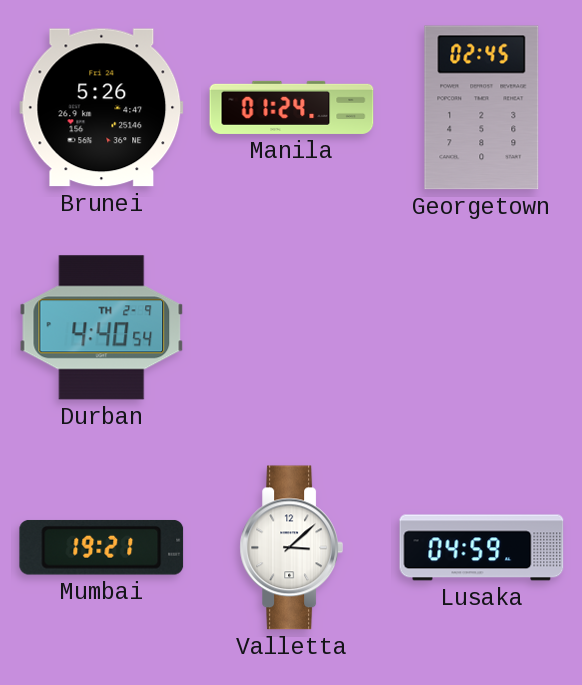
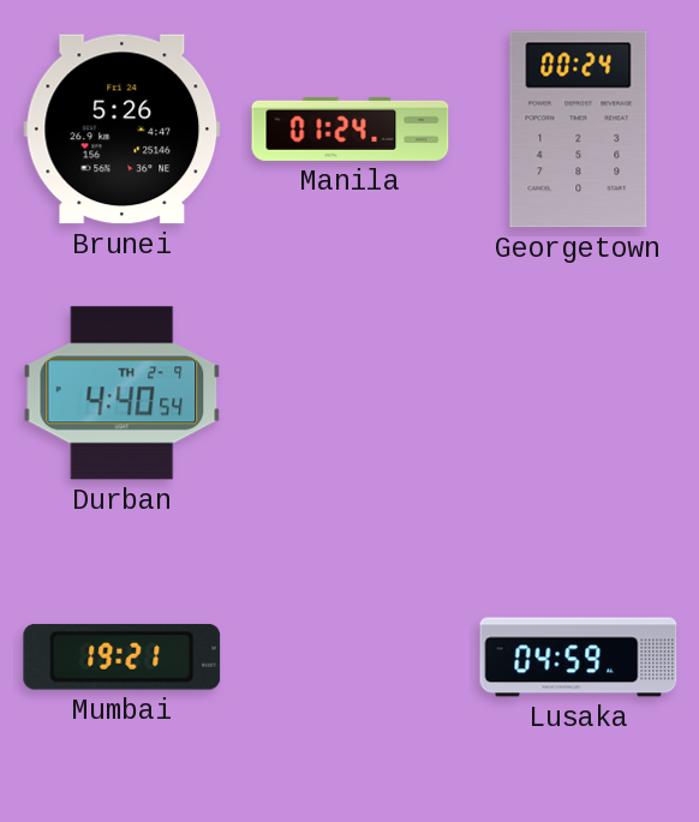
Georgetown: 02:45 -> 00:24
Valletta: 3:08 -> none
